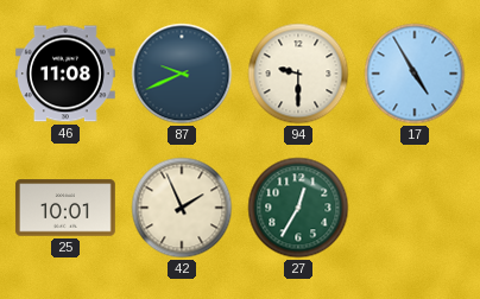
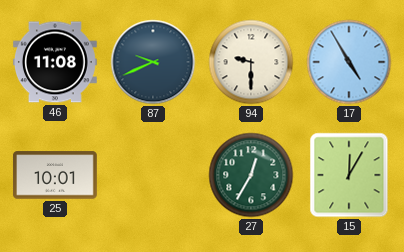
42: 1:56 -> none
15: none -> 12:05
